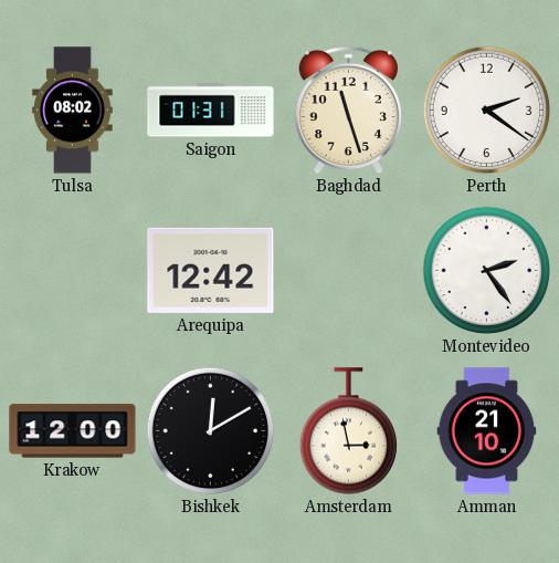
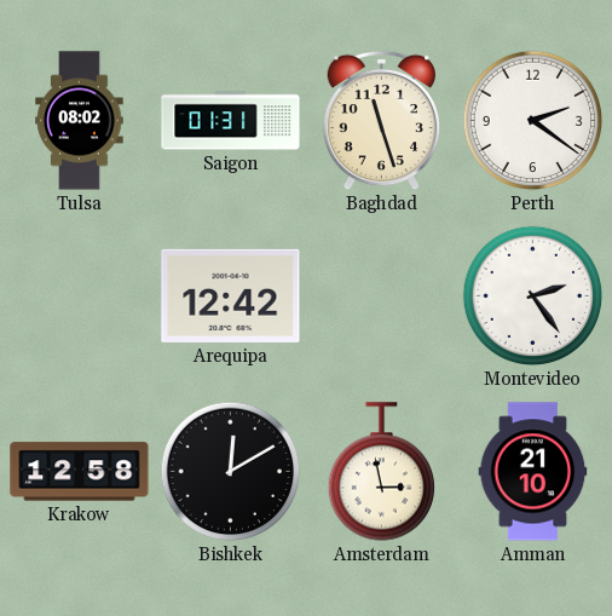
Krakow: 12:00 -> 12:58
